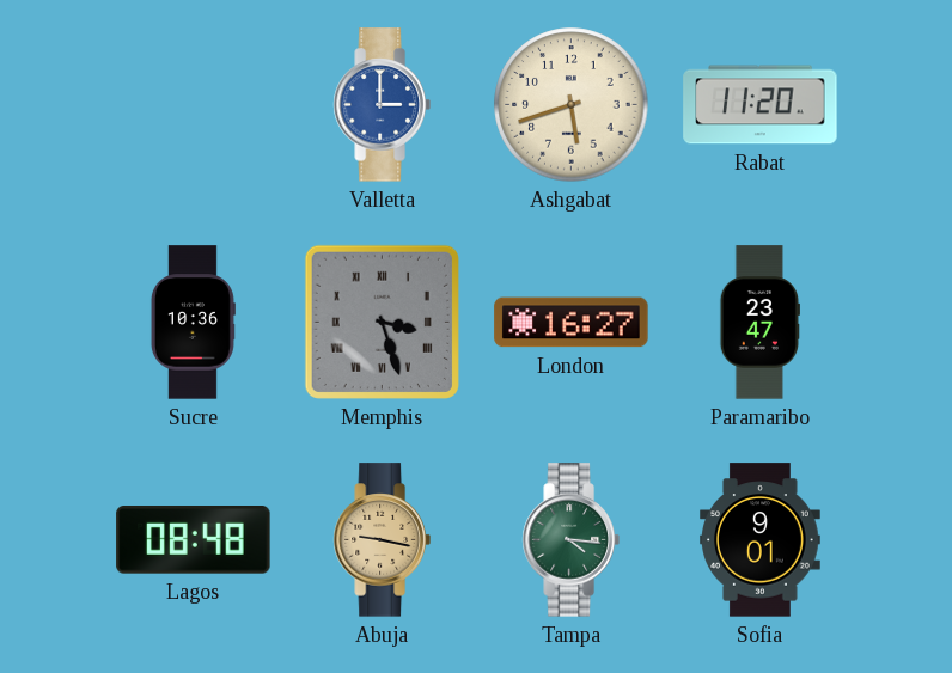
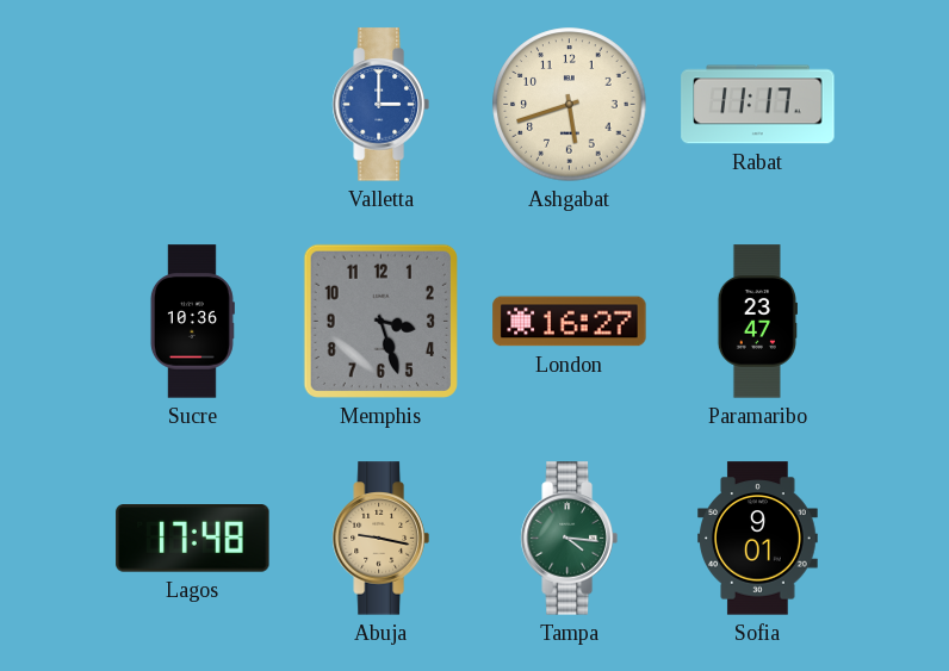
Rabat: 11:20 -> 11:17
Memphis numerals: Roman -> Arabic
Lagos: 08:48 -> 17:48
